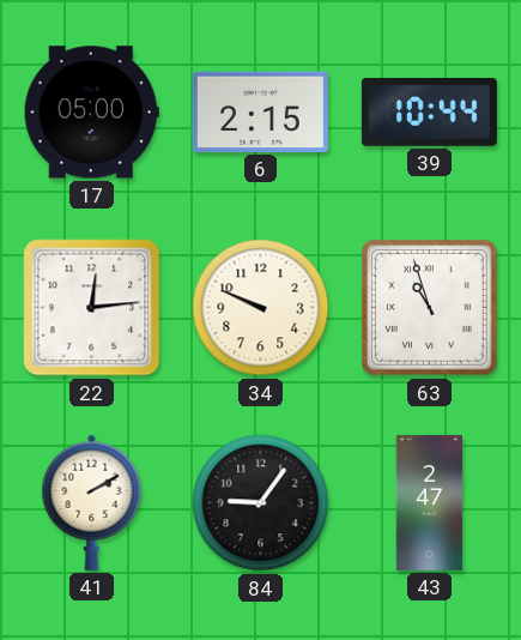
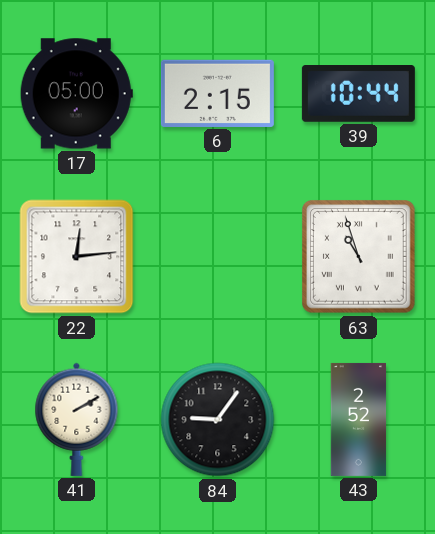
34: 9:49 -> none
43: 2:47 -> 2:52
